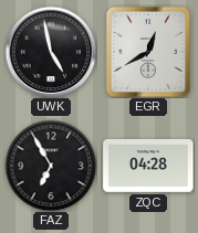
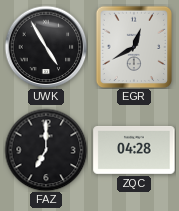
UWK: 4:58 -> 4:55
FAZ: 6:55 -> 7:00
